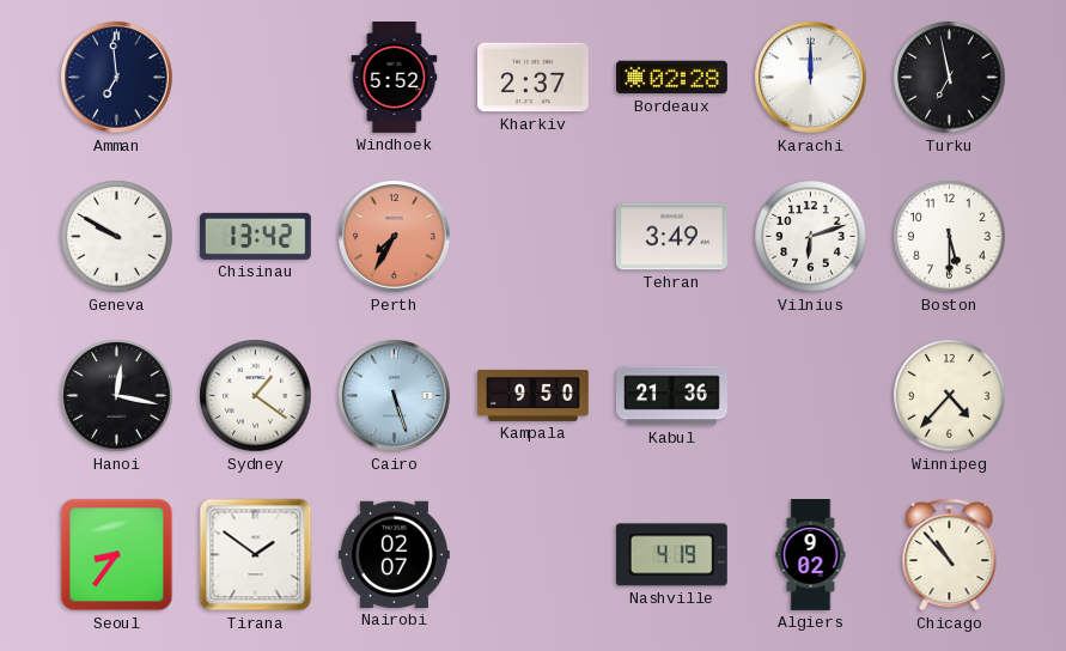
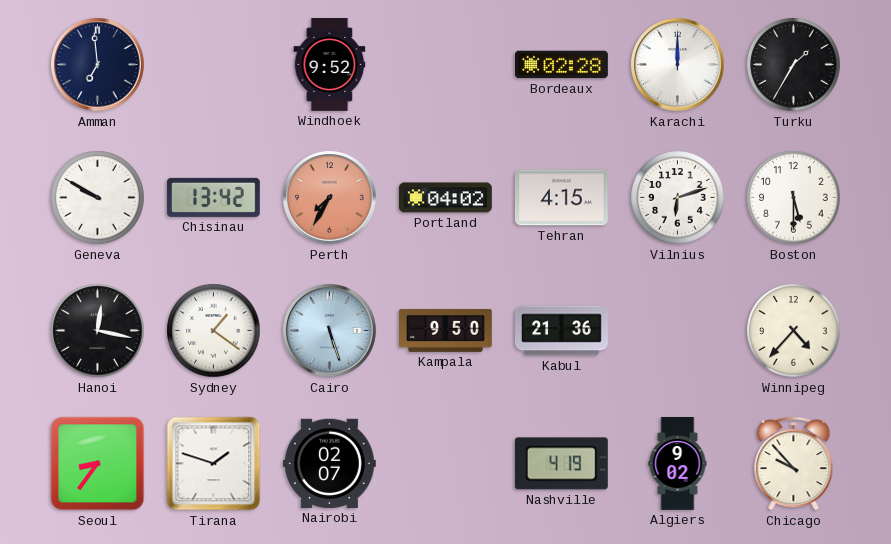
Windhoek: 5:52 -> 9:52
Kharkiv: 2:37 -> none
Turku: 6:58 -> 1:35
Portland: none -> 04:02
Tehran: 3:49 -> 4:15
Tirana: 1:51 -> 1:48
Chicago: 10:53 -> 9:53
